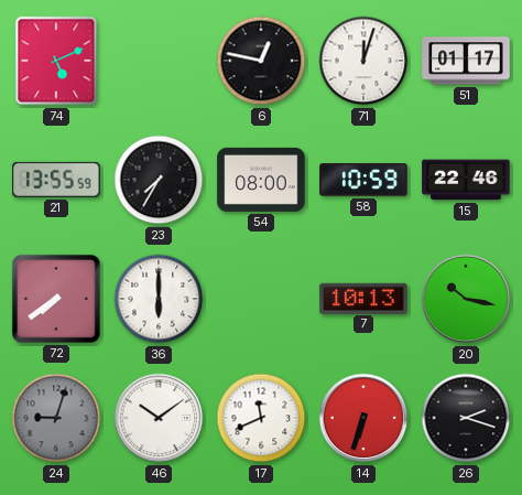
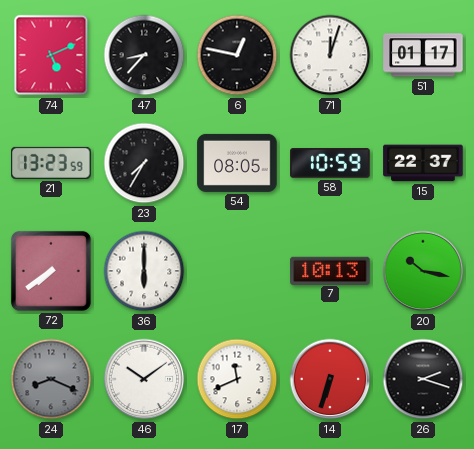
47: none -> 8:37
21: 13:55 -> 13:23
54: 08:00 -> 08:05
15: 22:46 -> 22:37
24: 9:03 -> 8:19
